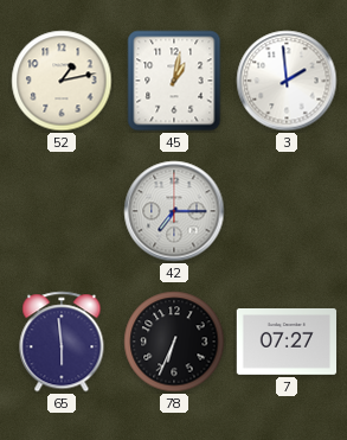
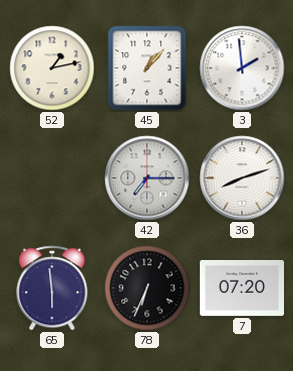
45: 1:02 -> 1:07
36: none -> 8:12
7: 07:27 -> 07:20
